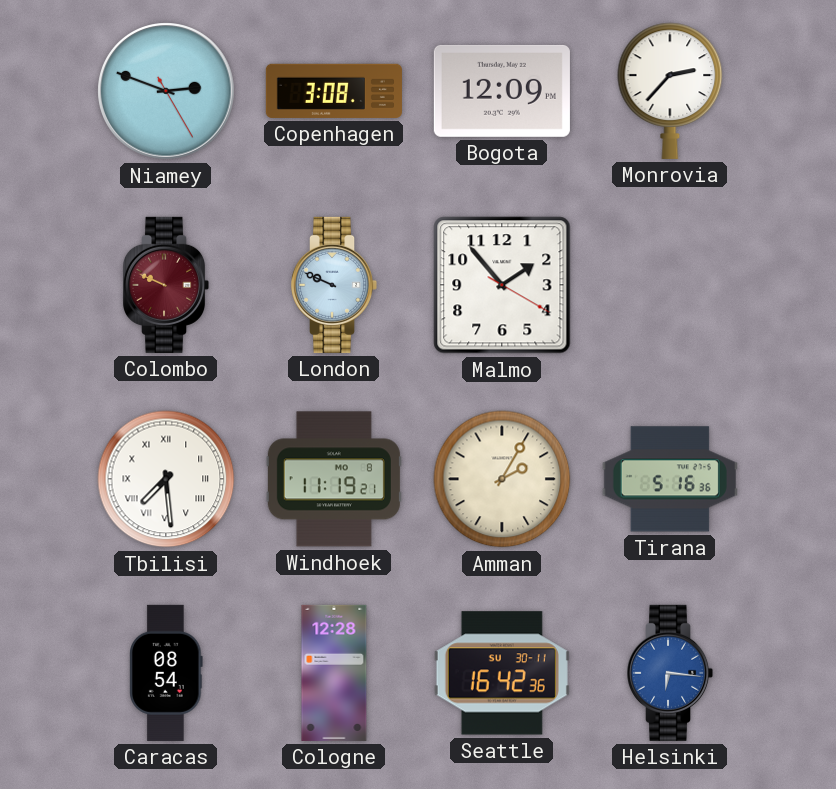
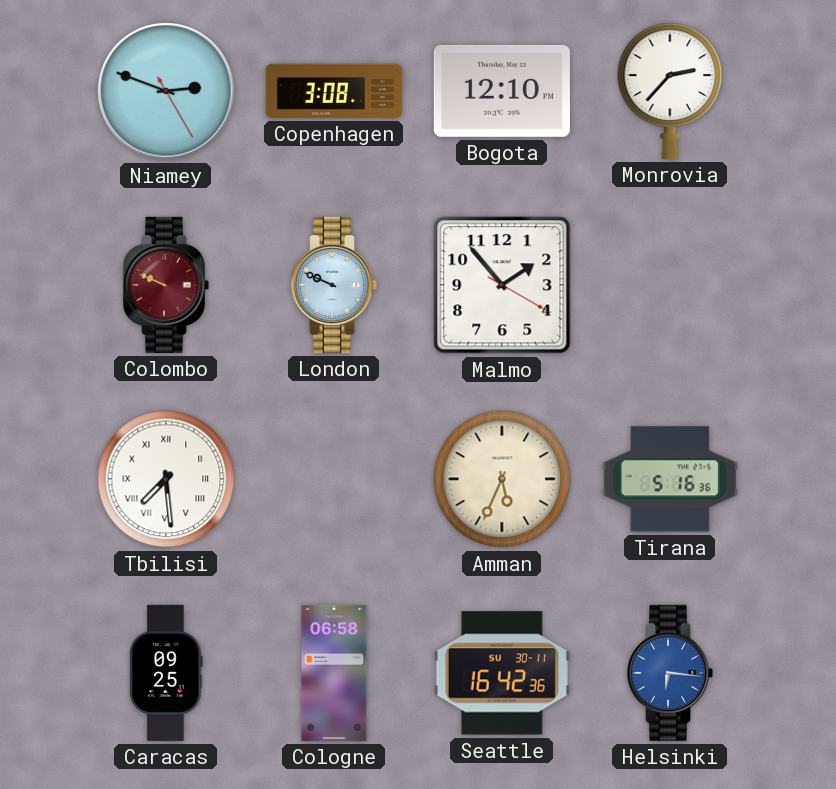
Bogota: 12:09 -> 12:10
Windhoek: 11:19 -> none
Amman: 2:05 -> 5:34
Caracas: 08:54 -> 09:25
Cologne: 12:28 -> 06:58
